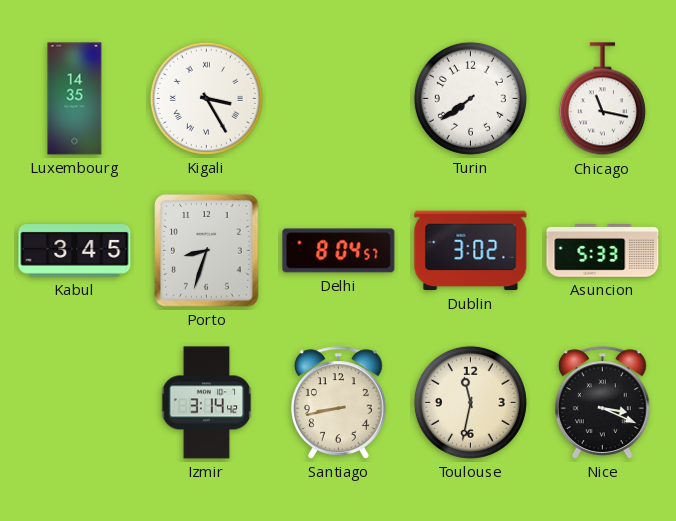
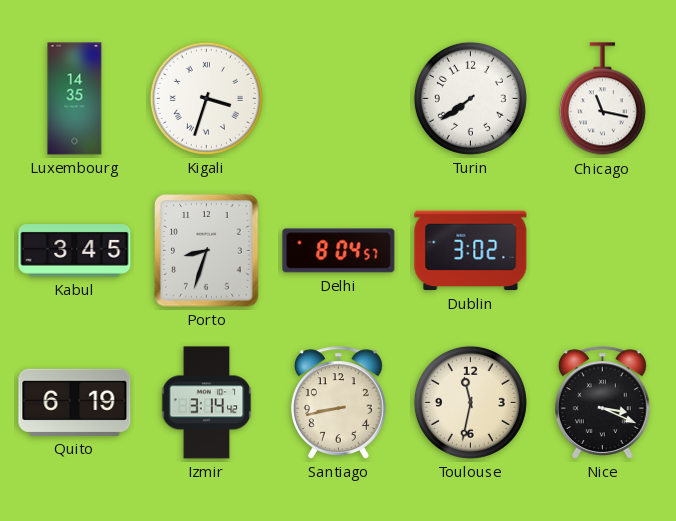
Kigali: 3:25 -> 3:33
Asuncion: 5:33 -> none
Quito: none -> 6:19
